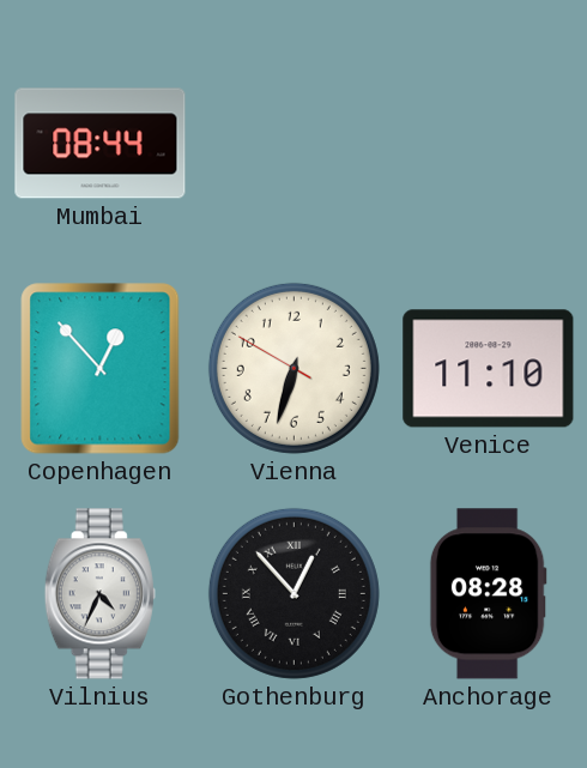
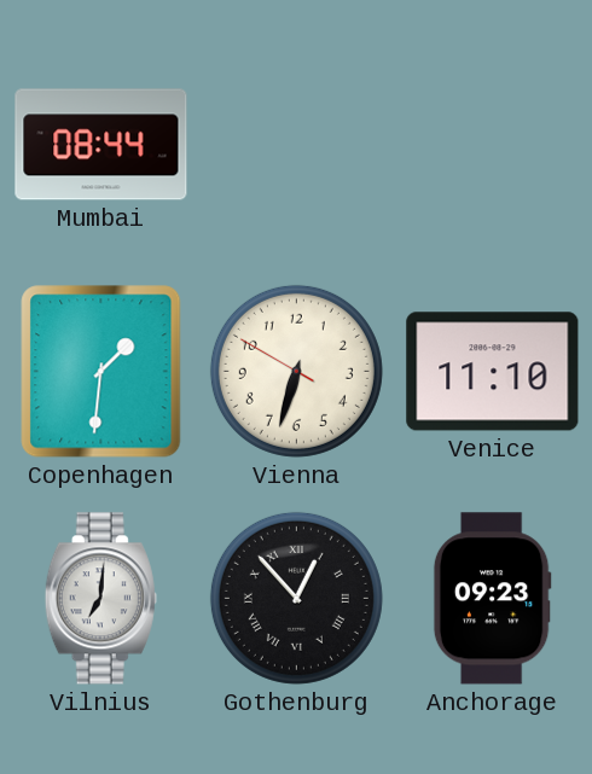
Copenhagen: 12:53 -> 1:31
Vilnius: 4:34 -> 7:01
Anchorage: 08:28 -> 09:23
